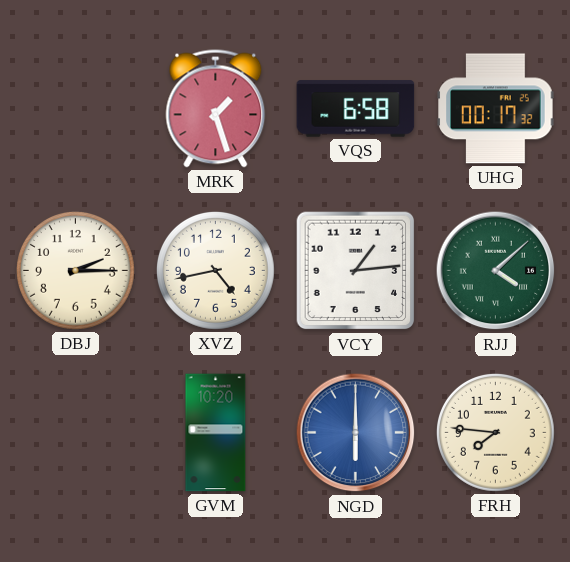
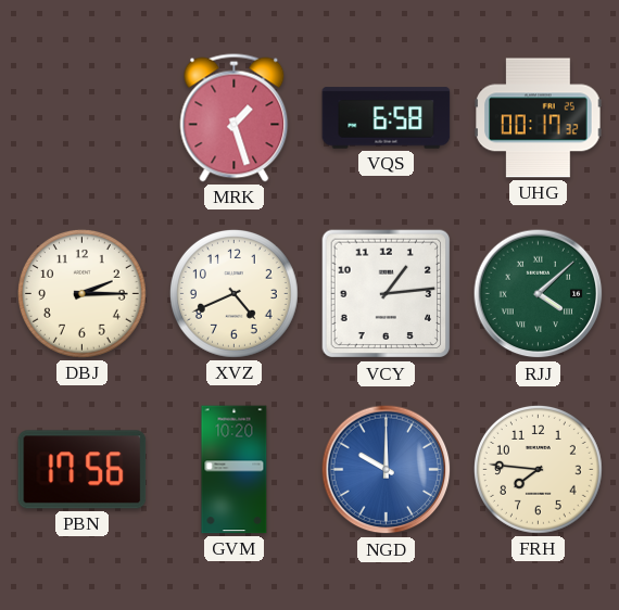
XVZ: 4:43 -> 4:41
PBN: none -> 17:56
NGD: 6:00 -> 10:00
